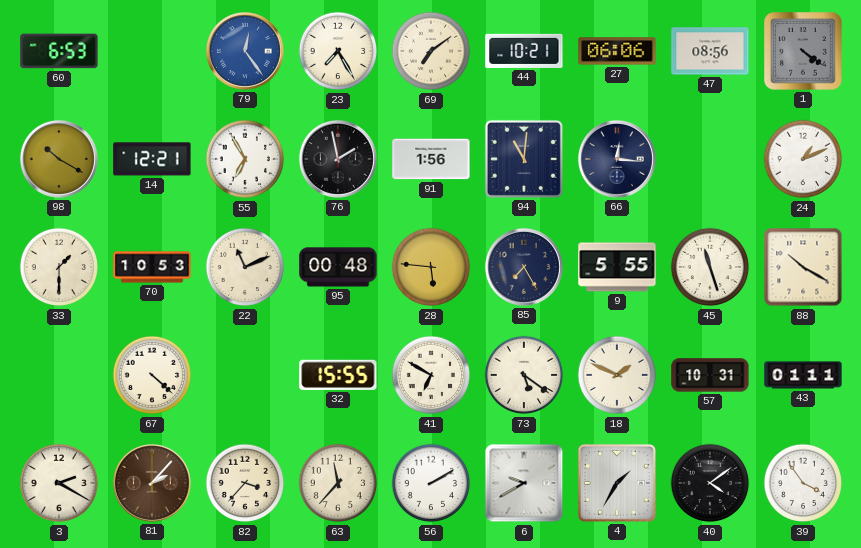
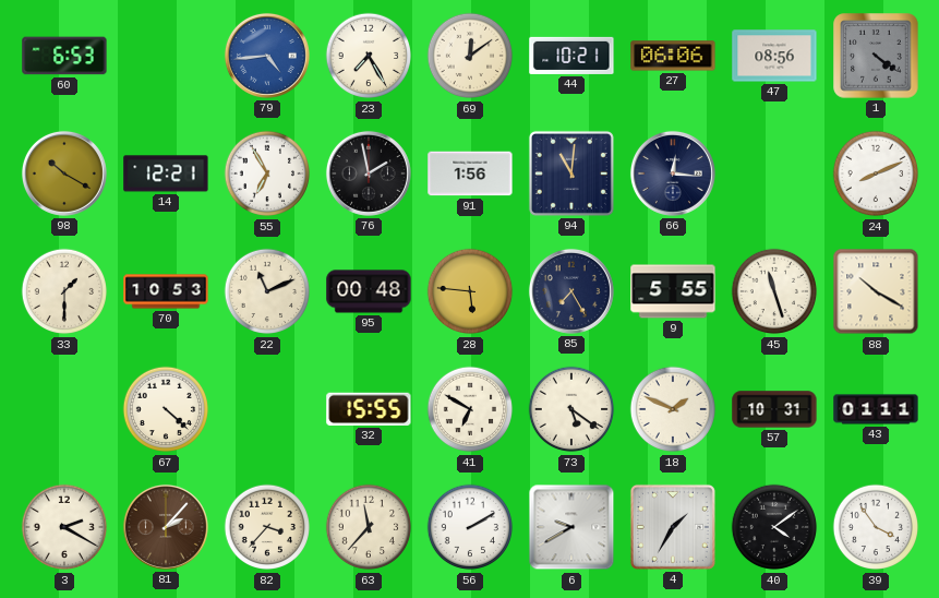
79: 12:24 -> 4:44
69: 7:09 -> 12:09
24: 1:11 -> 8:11
